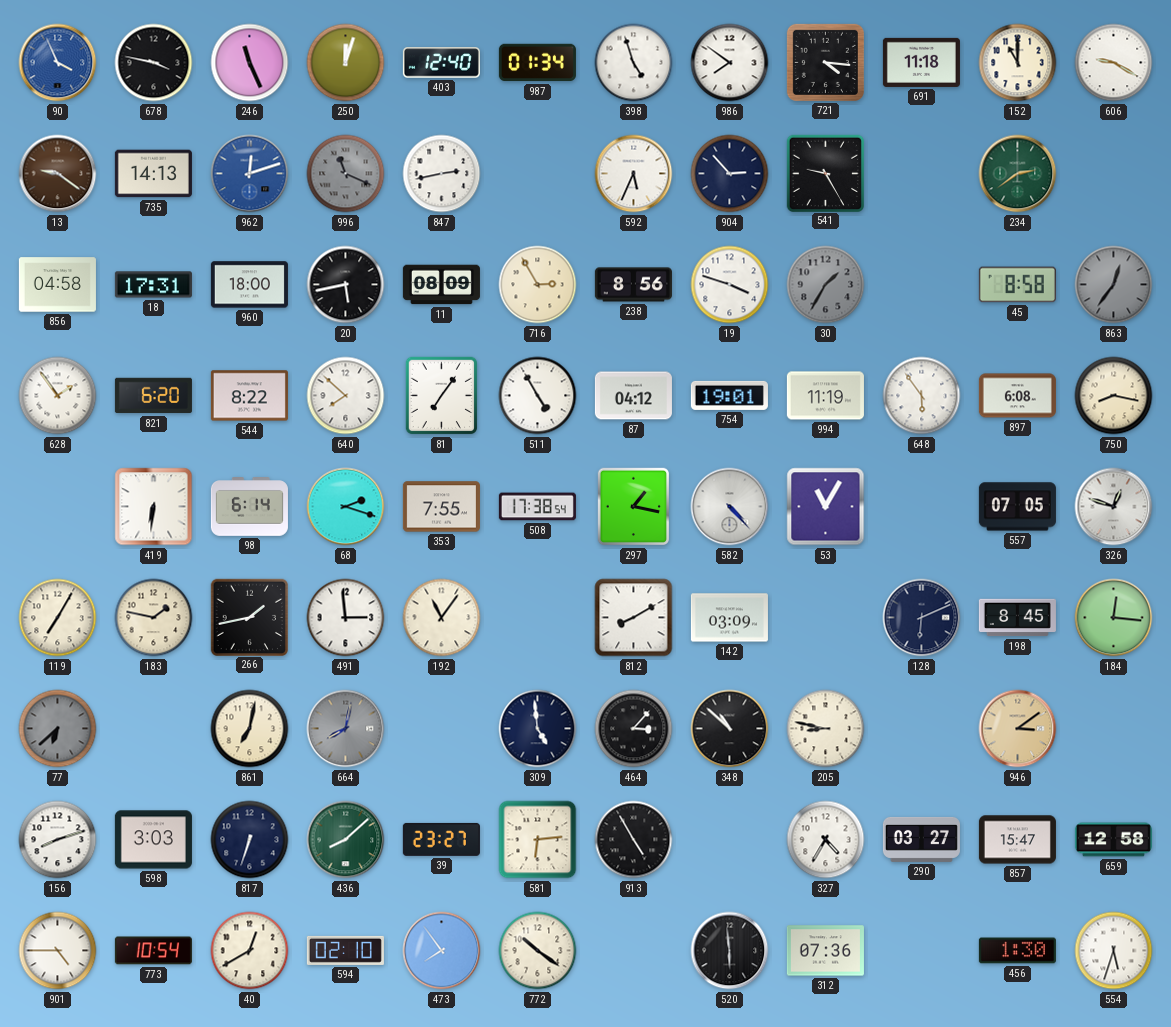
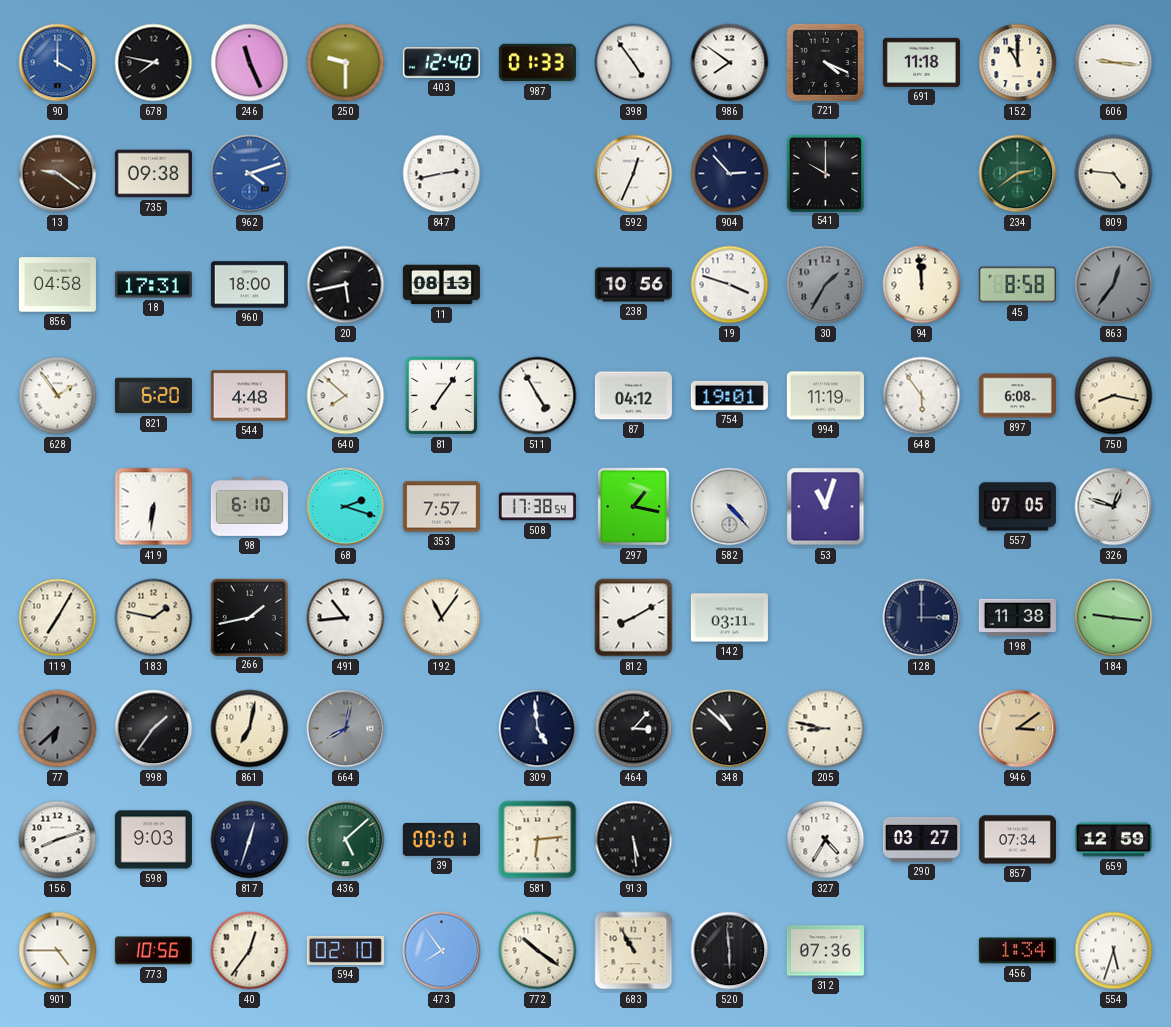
90: 3:56 -> 4:00
678: 3:47 -> 7:47
250: 12:03 -> 9:30
987: 01:34 -> 01:33
398: 4:57 -> 4:54
721: 4:16 -> 4:19
606: 9:20 -> 9:16
735: 14:13 -> 09:38
962: 12:12 -> 4:12
996: 11:19 -> none
592: 5:34 -> 12:34
541: 9:25 -> 10:00
809: none -> 4:46
11: 08:09 -> 08:13
716: 2:55 -> none
238: 8:56 -> 10:56
94: none -> 11:59
544: 8:22 -> 4:48
98: 6:14 -> 6:10
353: 7:55 -> 7:57
53: 11:05 -> 11:03
491: 2:59 -> 10:44
142: 03:09 -> 03:11
128: 6:11 -> 3:00
198: 8:45 -> 11:38
184: 12:16 -> 9:16
998: none -> 1:36
598: 3:03 -> 9:03
817: 6:33 -> 12:33
436: 8:08 -> 5:08
39: 23:27 -> 00:01
913: 4:55 -> 5:29
857: 15:47 -> 07:34
659: 12:58 -> 12:59
773: 10:54 -> 10:56
40: 12:40 -> 12:36
683: none -> 10:55
456: 1:30 -> 1:34
